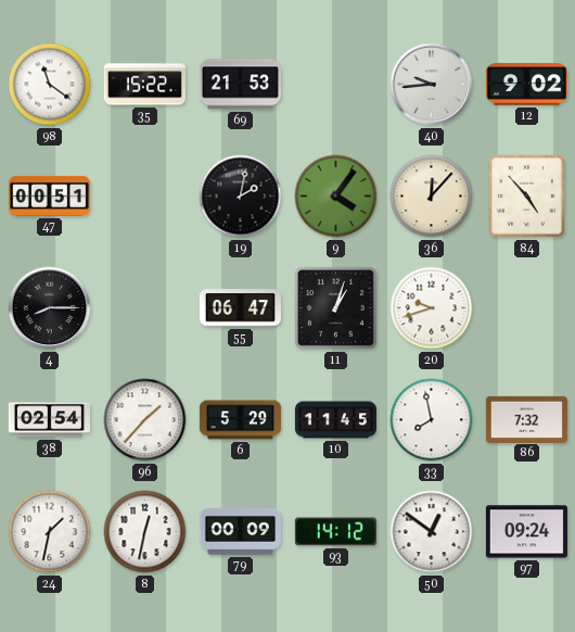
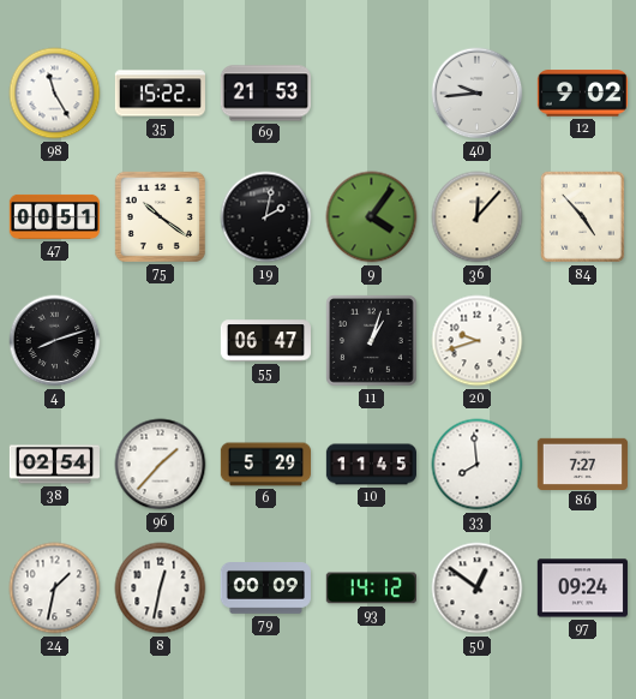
98: 11:21 -> 11:25
75: none -> 10:21
4: 8:15 -> 8:12
33: 7:58 -> 7:59
86: 7:32 -> 7:27
